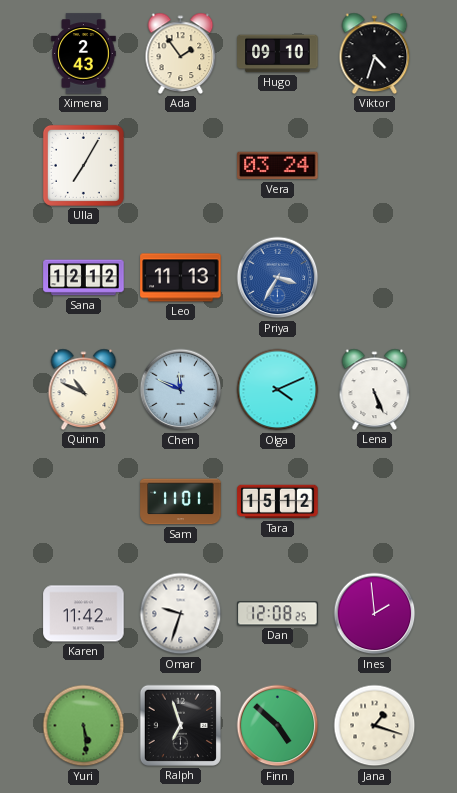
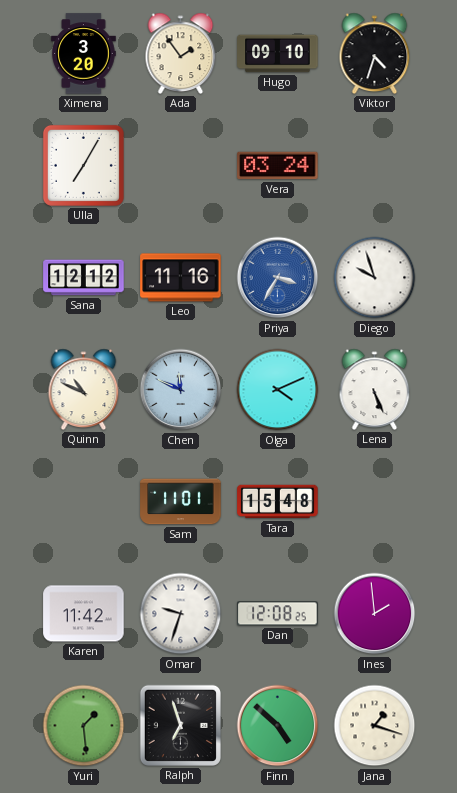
Ximena: 2:43 -> 3:20
Leo: 11:13 -> 11:16
Diego: none -> 9:57
Tara: 15:12 -> 15:48
Yuri: 5:29 -> 1:29
